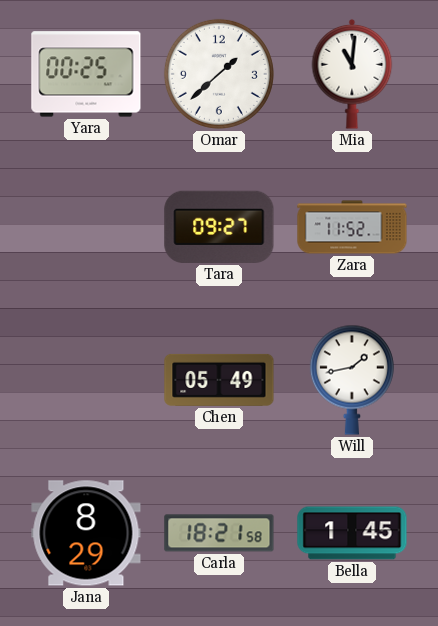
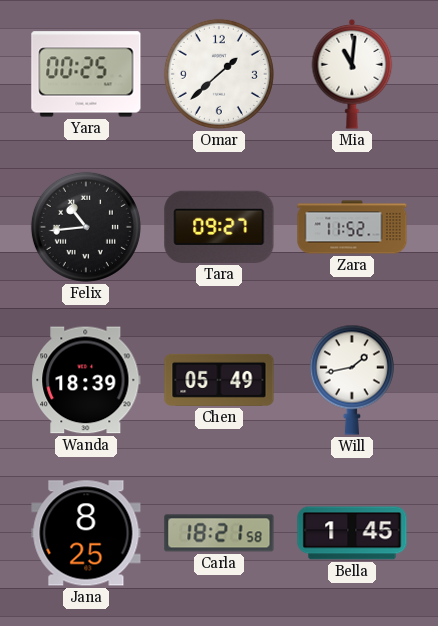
Felix: none -> 10:44
Wanda: none -> 18:39
Jana: 8:29 -> 8:25
